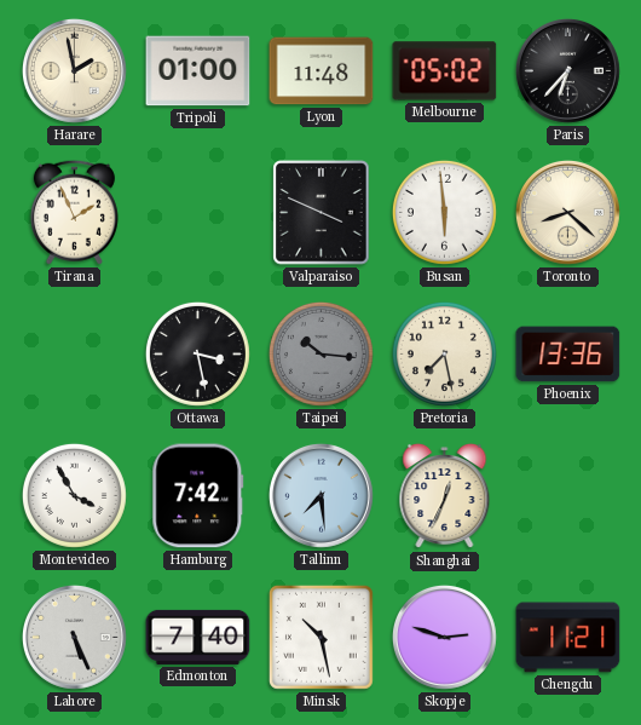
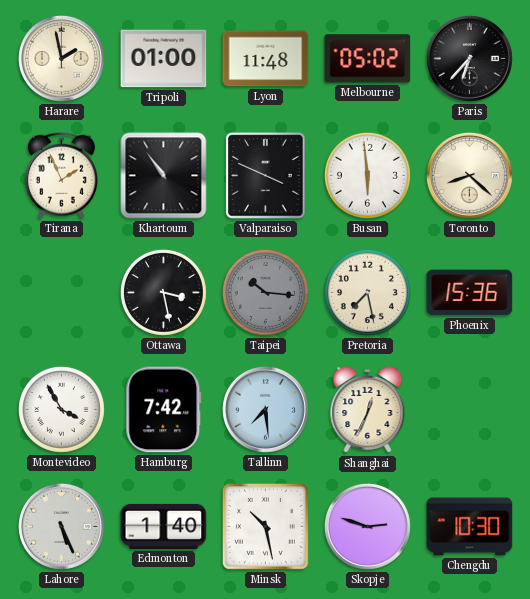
Khartoum: none -> 10:54
Phoenix: 13:36 -> 15:36
Edmonton: 7:40 -> 1:40
Chengdu: 11:21 -> 10:30
